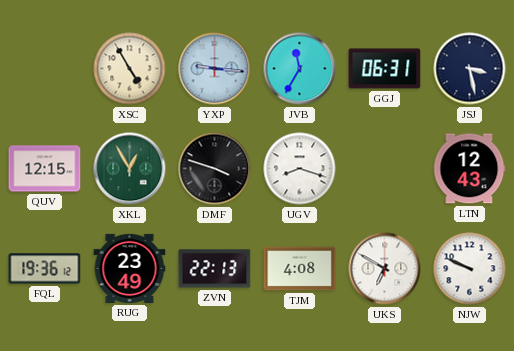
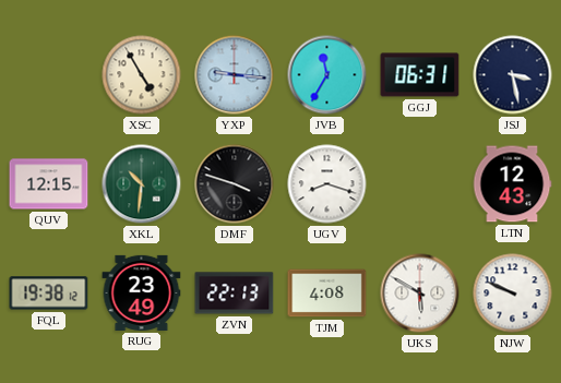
XKL: 12:55 -> 10:31
FQL: 19:36 -> 19:38
UKS: 6:50 -> 5:50
